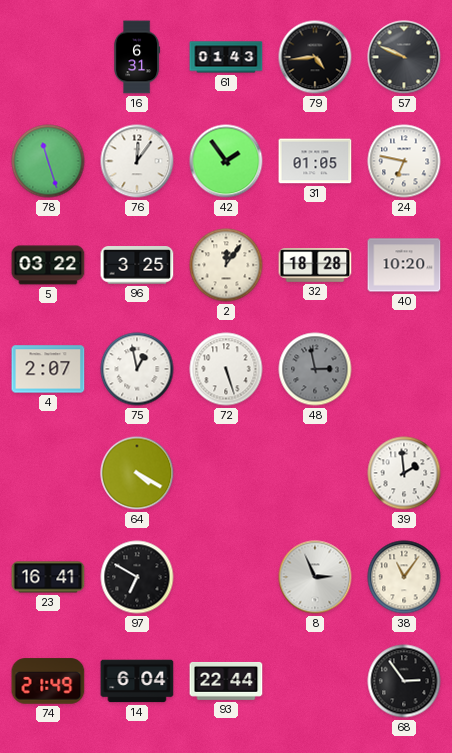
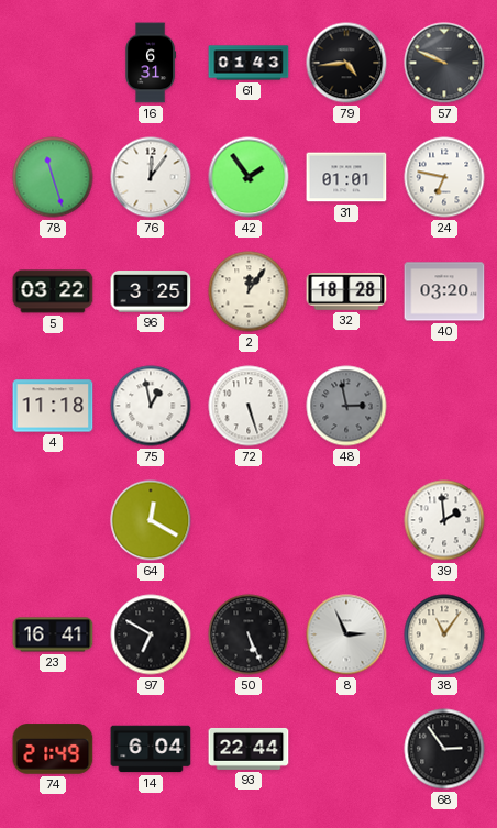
31: 01:05 -> 01:01
40: 10:20 -> 03:20
4: 2:07 -> 11:18
64: 4:20 -> 12:20
50: none -> 5:26
